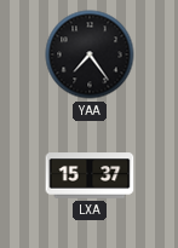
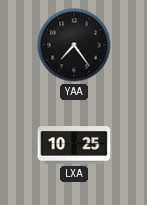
LXA: 15:37 -> 10:25
